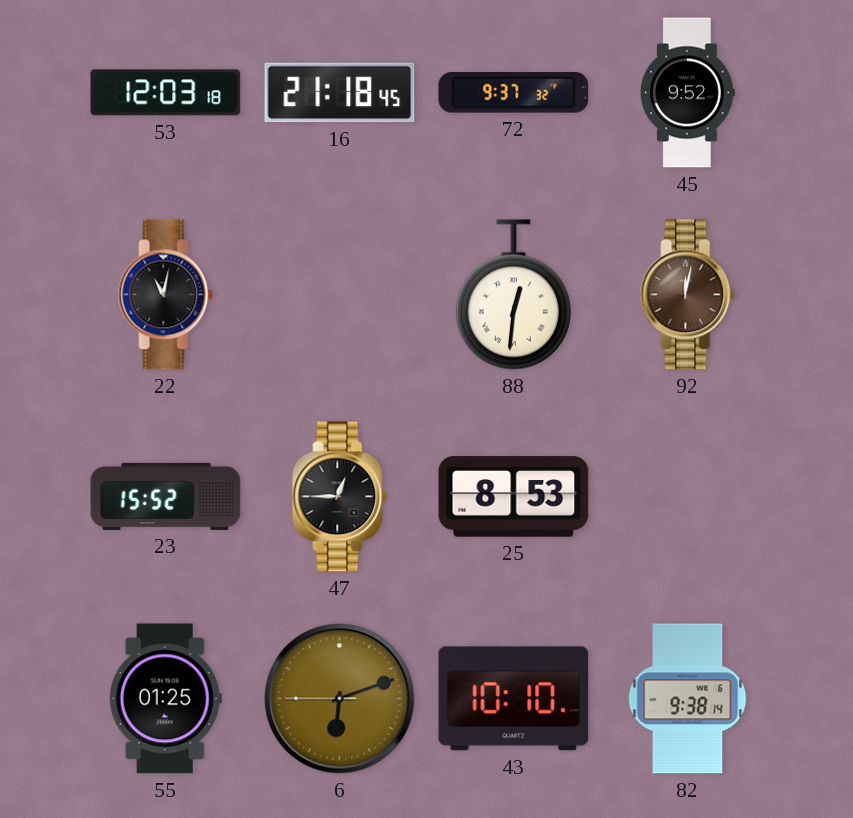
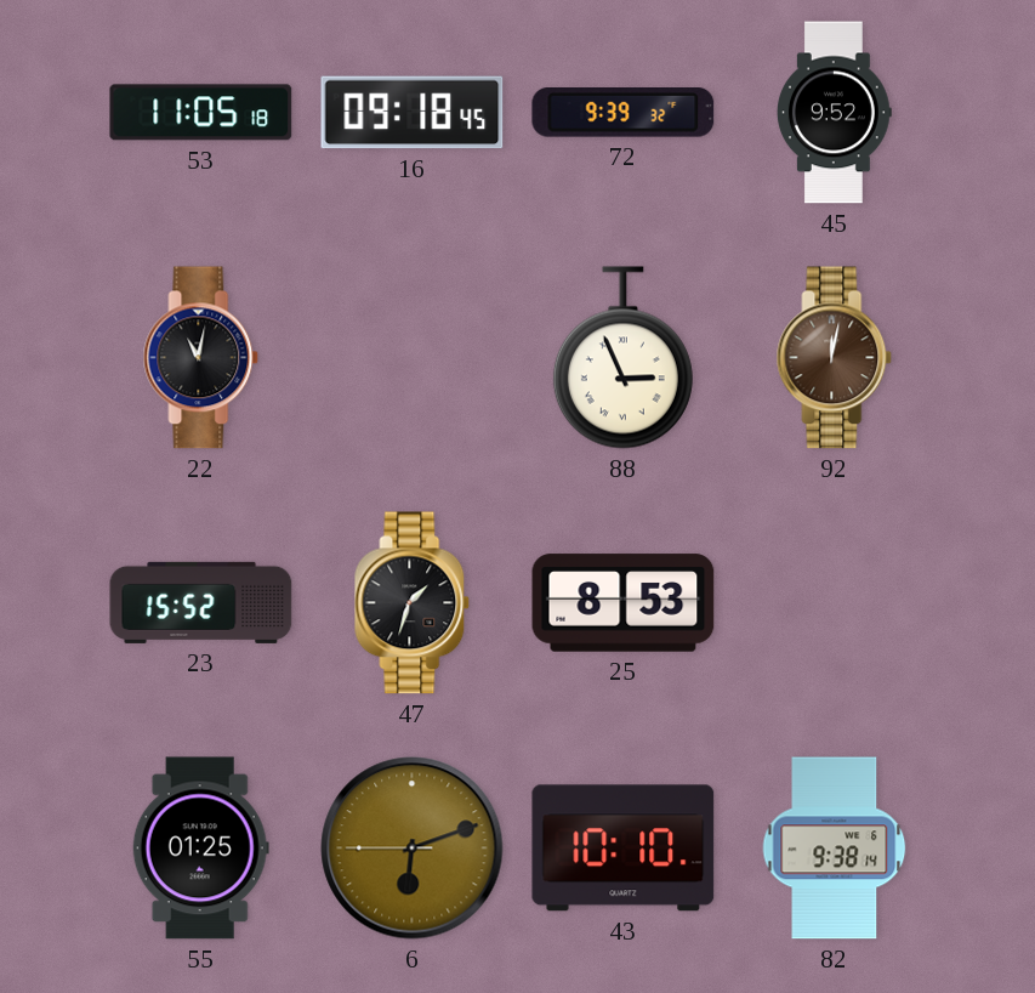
53: 12:03 -> 11:05
16: 21:18 -> 09:18
72: 9:37 -> 9:39
88: 12:31 -> 2:56
47: 12:45 -> 1:33
